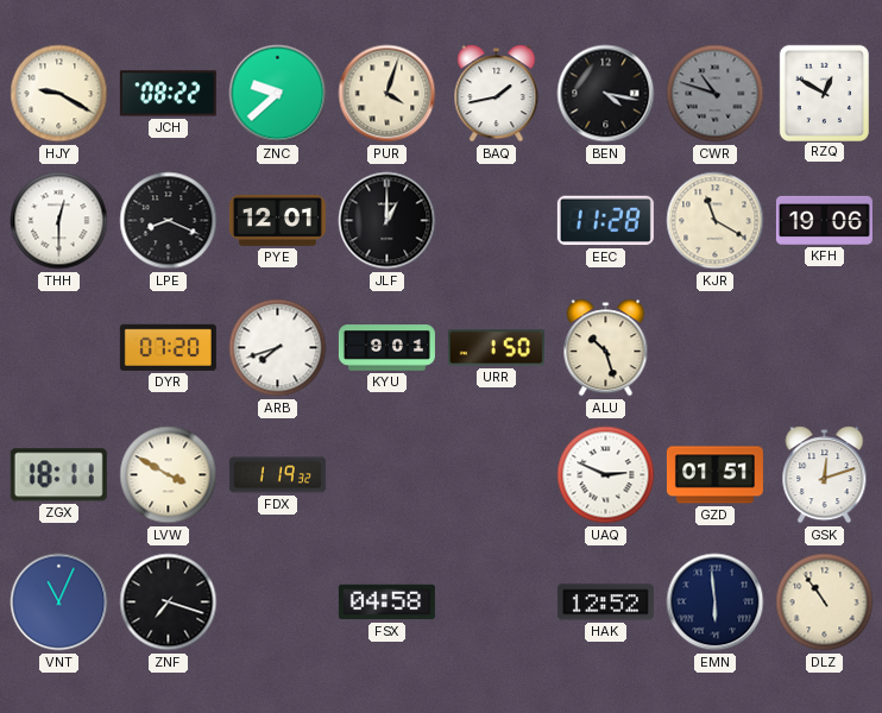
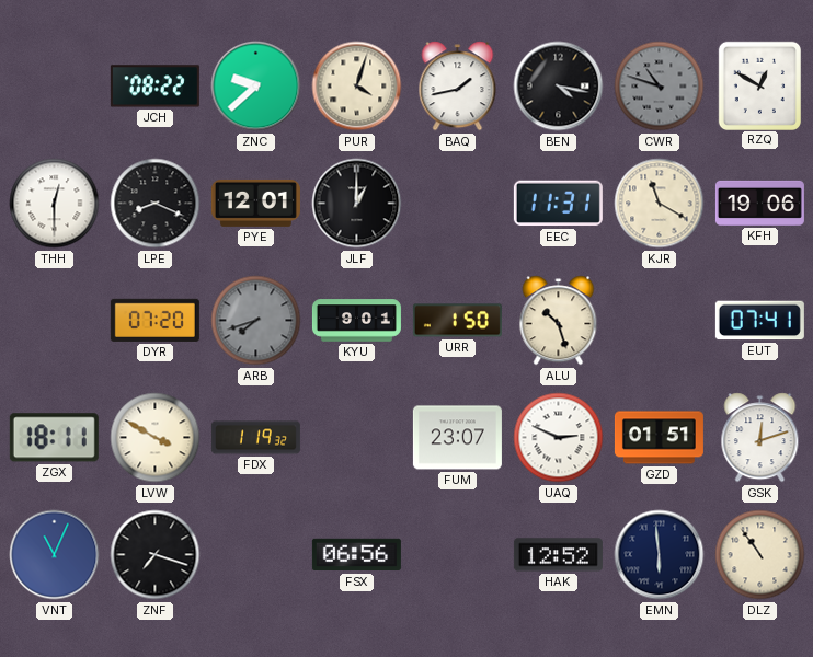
HJY: 9:20 -> none
EEC: 11:28 -> 11:31
ARB dial: white -> grey
EUT: none -> 07:41
FUM: none -> 23:07
FSX: 04:58 -> 06:56
